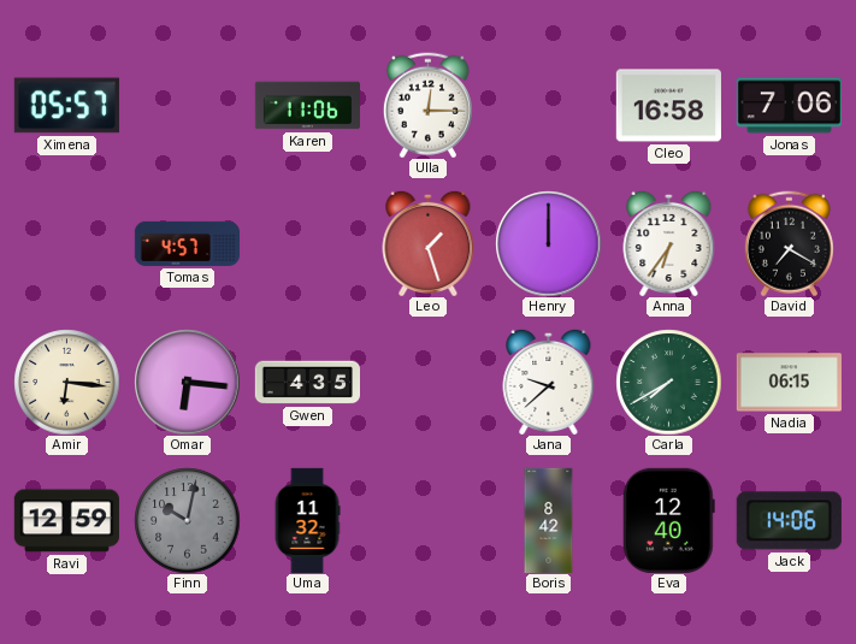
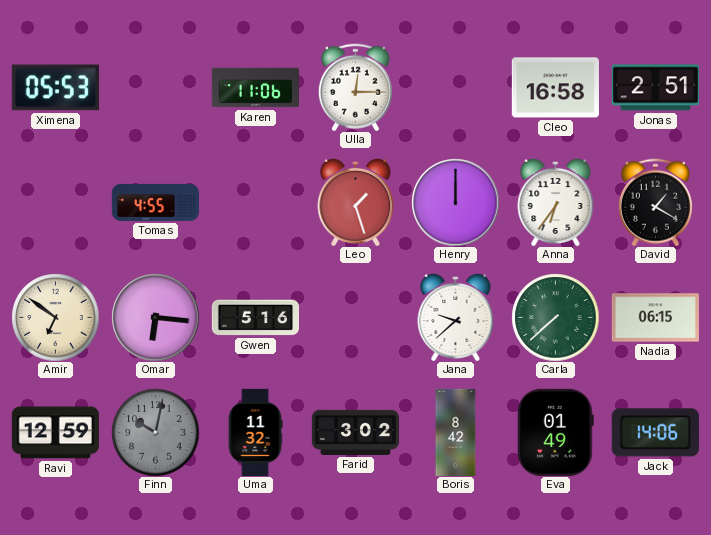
Ximena: 05:57 -> 05:53
Jonas: 7:06 -> 2:51
Tomas: 4:57 -> 4:55
David: 7:20 -> 1:20
Amir: 6:16 -> 6:51
Gwen: 4:35 -> 5:16
Carla: 7:40 -> 7:38
Farid: none -> 3:02
Eva: 12:40 -> 01:49
